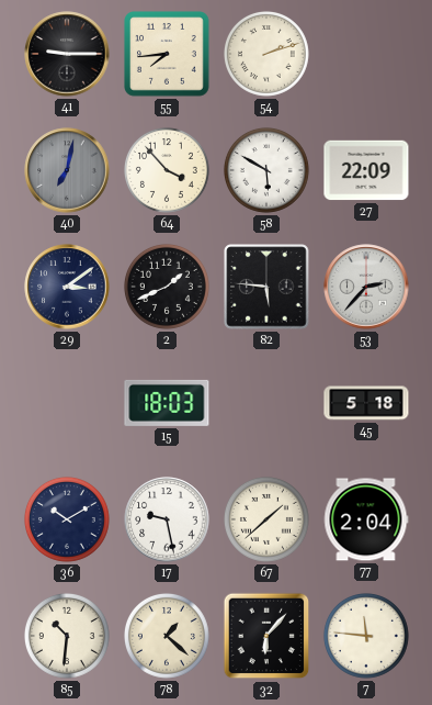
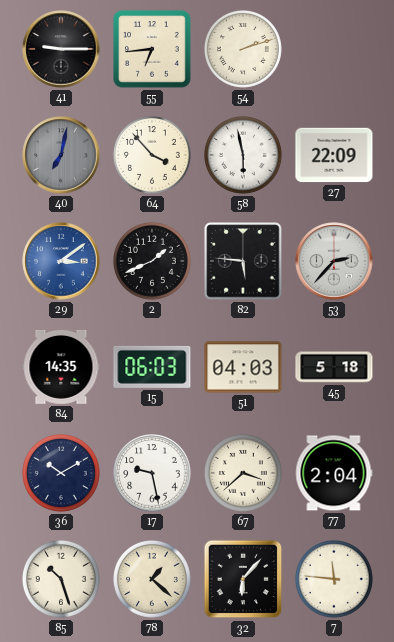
55: 7:44 -> 6:44
58: 5:50 -> 5:58
29 dial: navy -> blue
84: none -> 14:35
15: 18:03 -> 06:03
51: none -> 04:03
67: 1:38 -> 3:38
85: 10:31 -> 10:27
